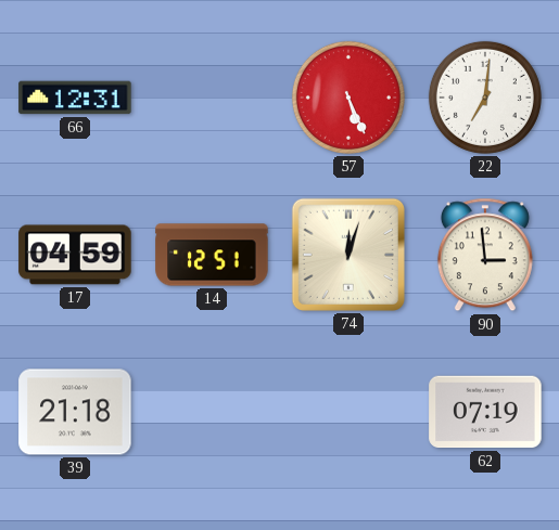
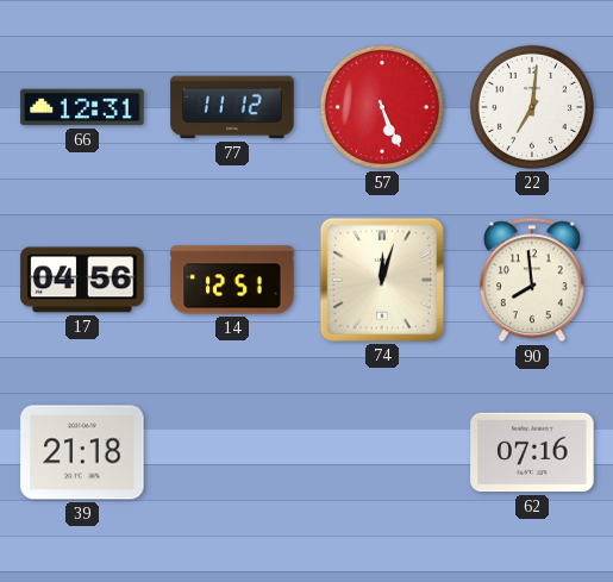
77: none -> 11:12
17: 04:59 -> 04:56
90: 2:59 -> 7:59
62: 07:19 -> 07:16
